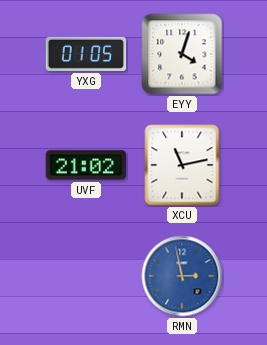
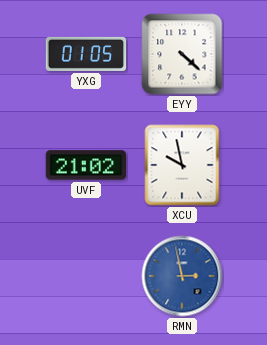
EYY: 4:03 -> 4:22
XCU: 11:13 -> 9:58
